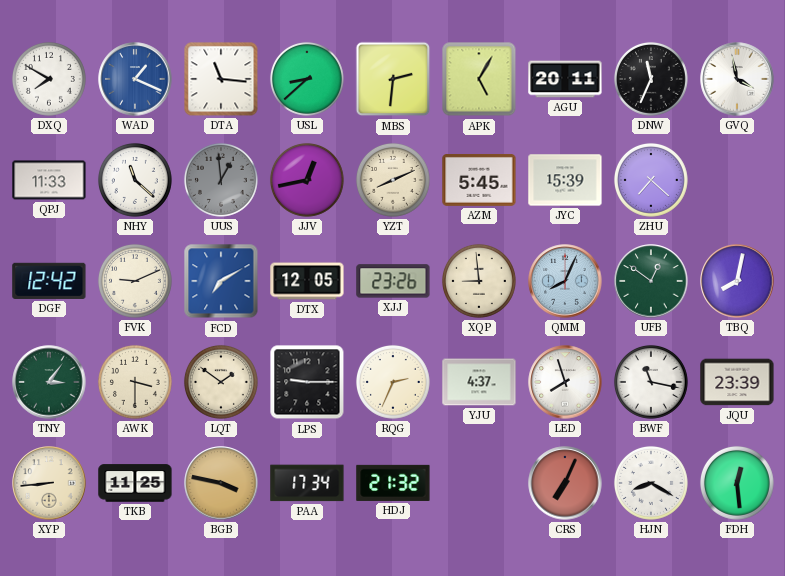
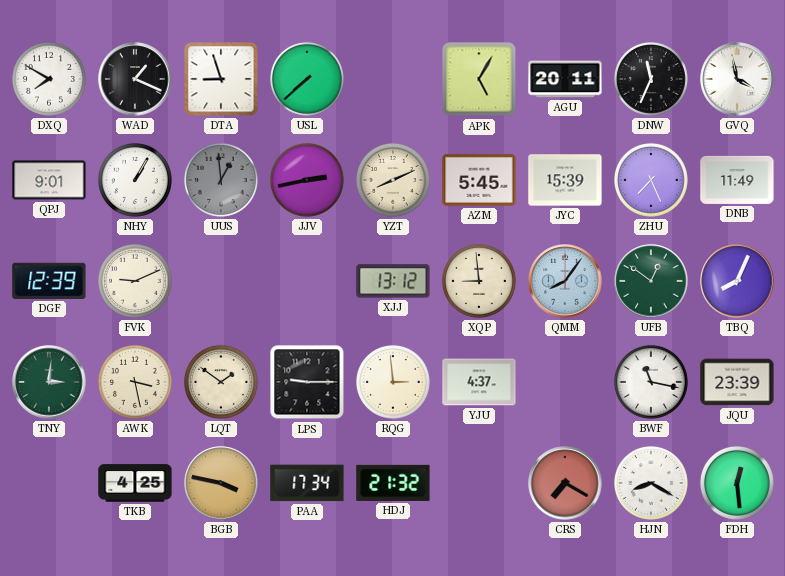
WAD dial: blue -> black
DTA: 11:16 -> 8:57
USL: 8:38 -> 7:38
MBS: 2:31 -> none
QPJ: 11:33 -> 9:01
NHY: 11:22 -> 1:05
JJV: 12:43 -> 2:43
ZHU: 7:22 -> 7:26
DNB: none -> 11:49
DGF: 12:42 -> 12:39
FCD: 7:10 -> none
DTX: 12:05 -> none
XJJ: 23:26 -> 13:12
QMM: 8:04 -> 8:06
TBQ: 8:02 -> 8:04
TNY: 3:06 -> 3:01
AWK: 3:30 -> 3:28
RQG: 2:34 -> 2:59
LED: 7:57 -> none
XYP: 8:44 -> none
TKB: 11:25 -> 4:25
CRS: 7:04 -> 7:20
